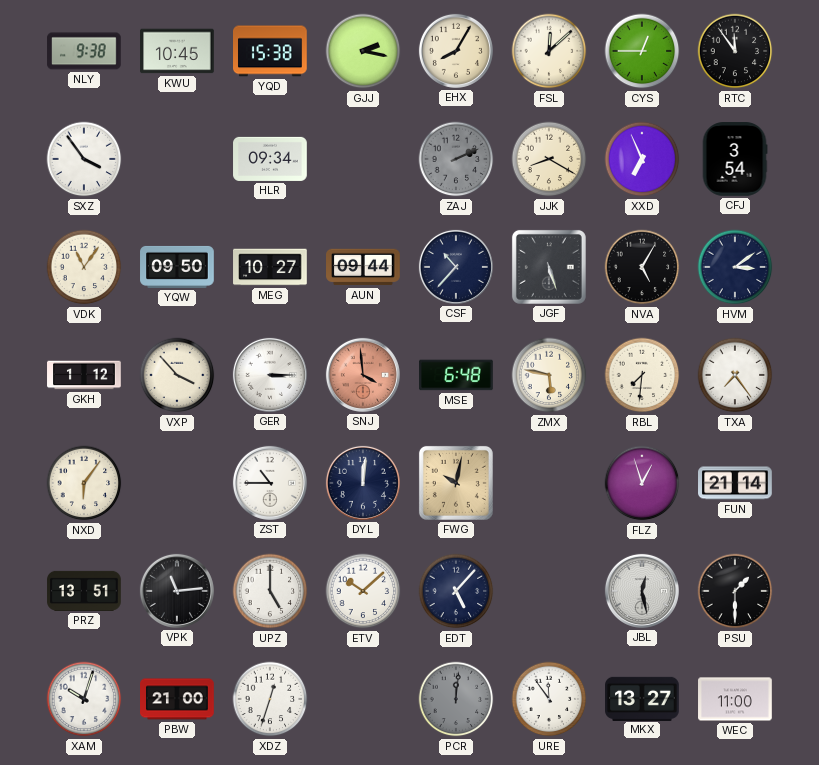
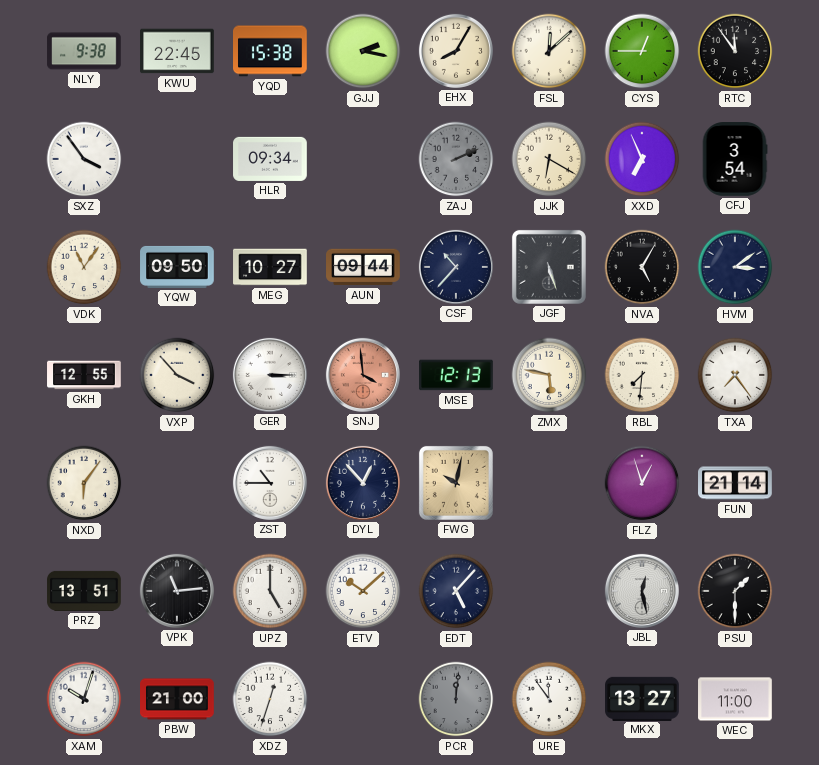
KWU: 10:45 -> 22:45
JJK: 8:20 -> 6:20
GKH: 1:12 -> 12:55
MSE: 6:48 -> 12:13
DYL: 12:01 -> 12:53
